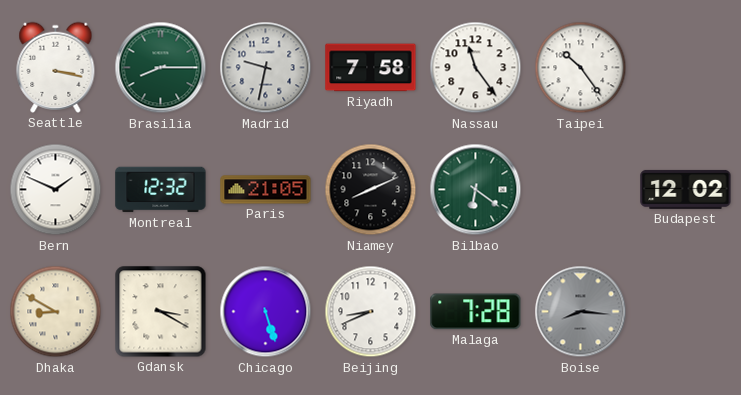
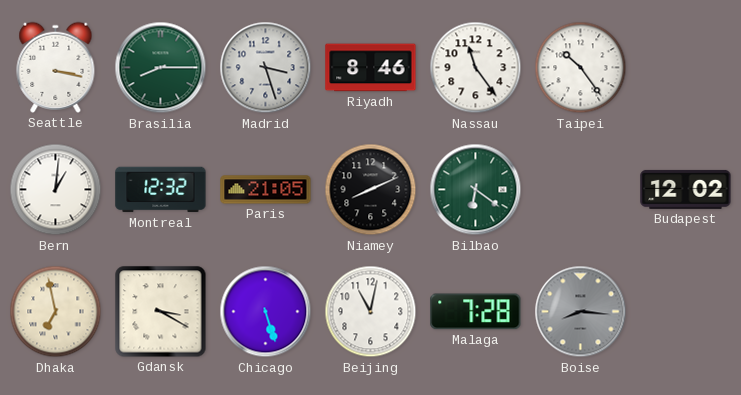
Madrid: 9:32 -> 3:27
Riyadh: 7:58 -> 8:46
Bern: 1:49 -> 1:01
Dhaka: 8:50 -> 6:58
Beijing: 8:41 -> 11:02
